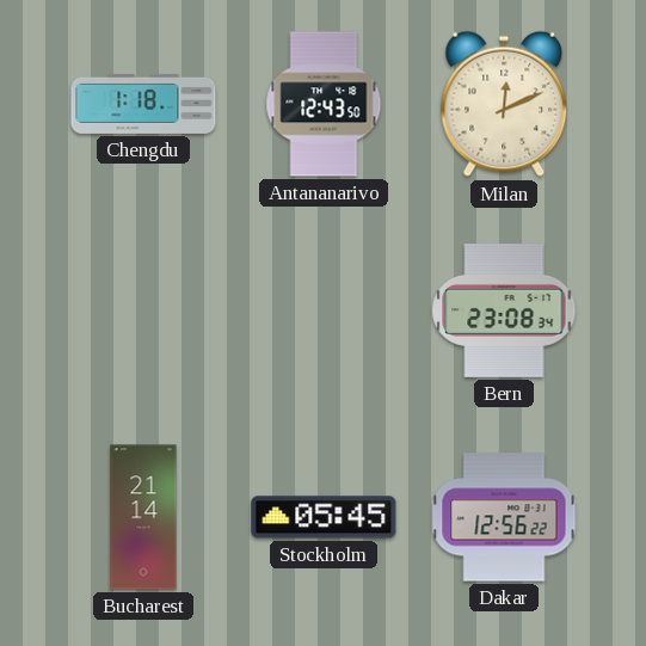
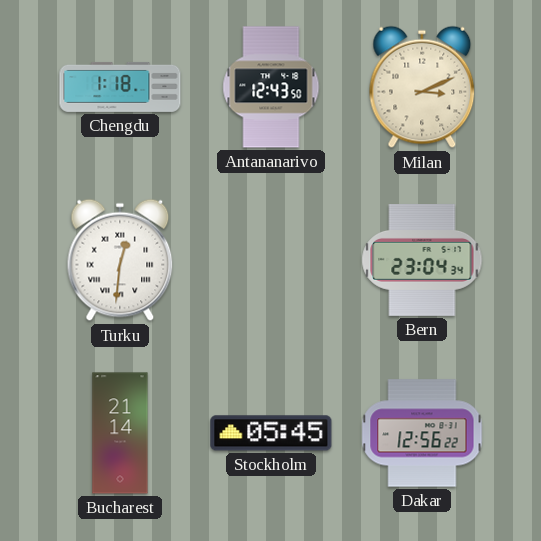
Milan: 12:11 -> 3:11
Turku: none -> 12:31
Bern: 23:08 -> 23:04
